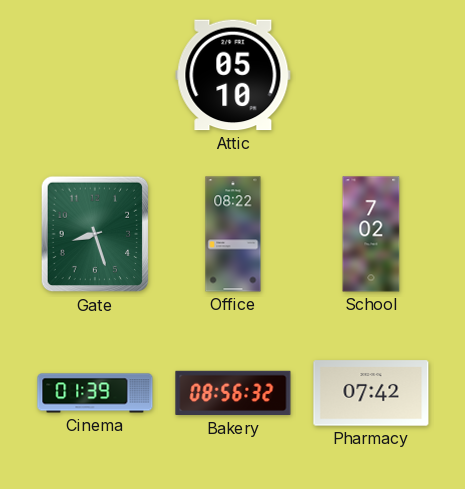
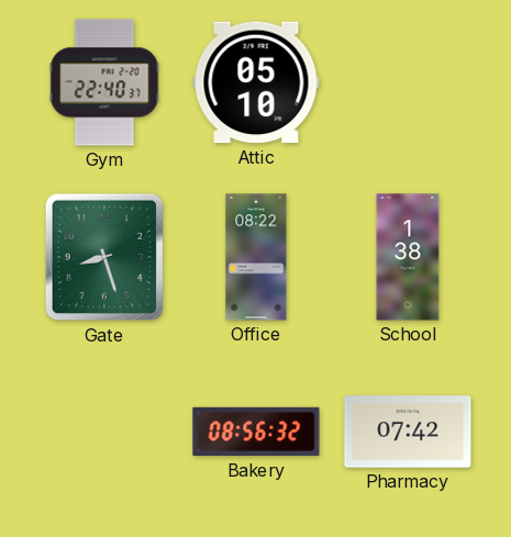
Gym: none -> 22:40
School: 7:02 -> 1:38
Cinema: 01:39 -> none
